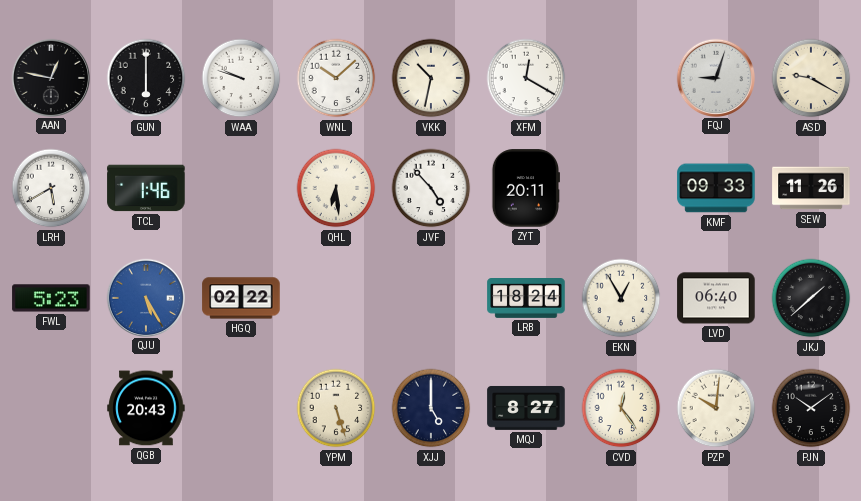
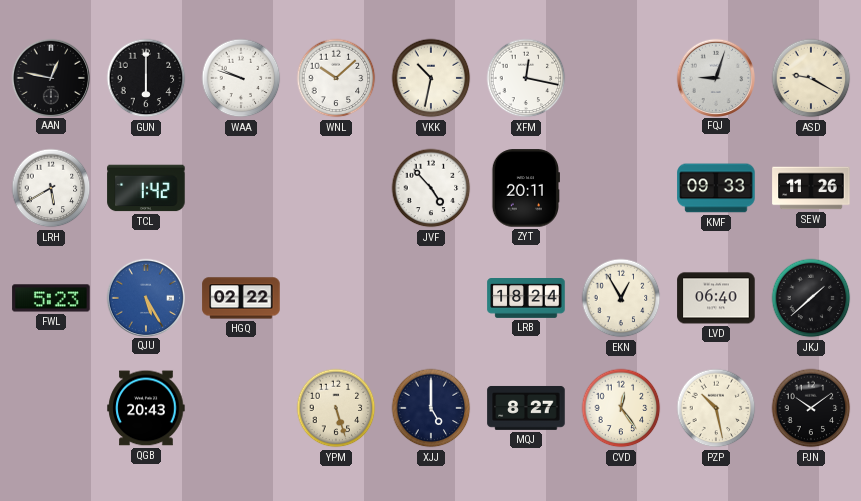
XFM: 12:20 -> 12:17
TCL: 1:46 -> 1:42
QHL: 6:29 -> none
PZP: 10:01 -> 10:28
